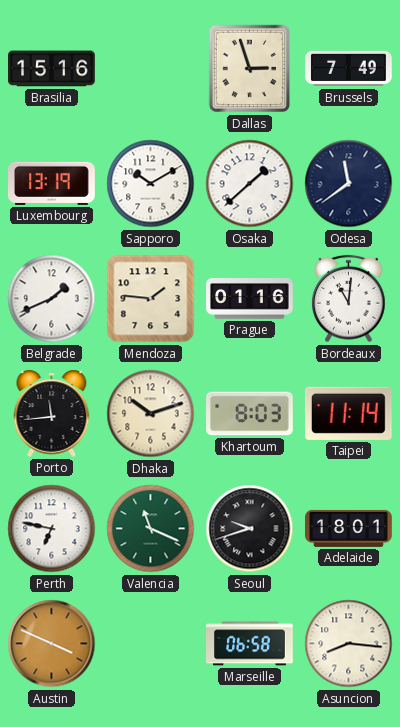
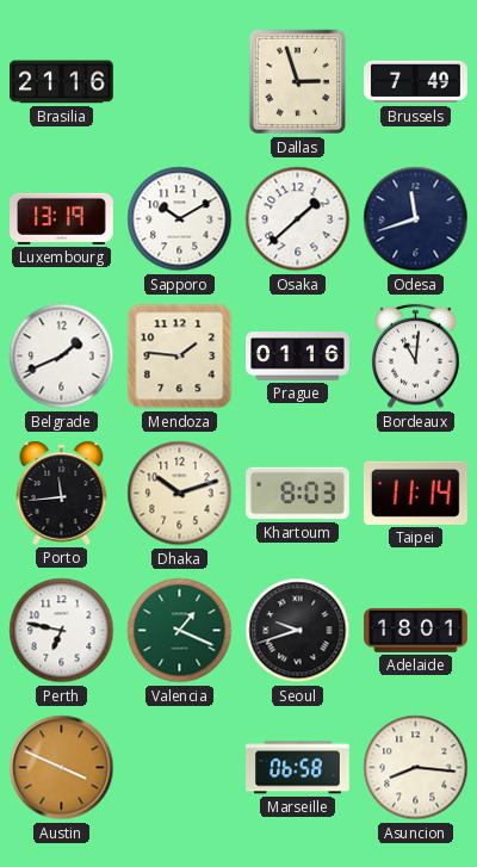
Brasilia: 15:16 -> 21:16
Odesa: 11:39 -> 11:42
Valencia: 11:19 -> 1:19
